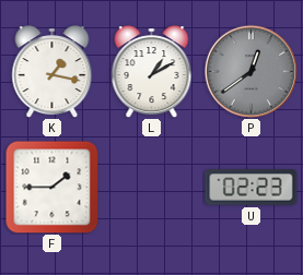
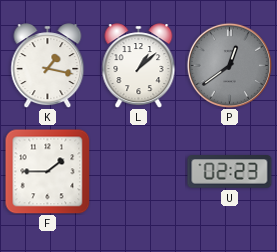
L: 1:10 -> 1:08
